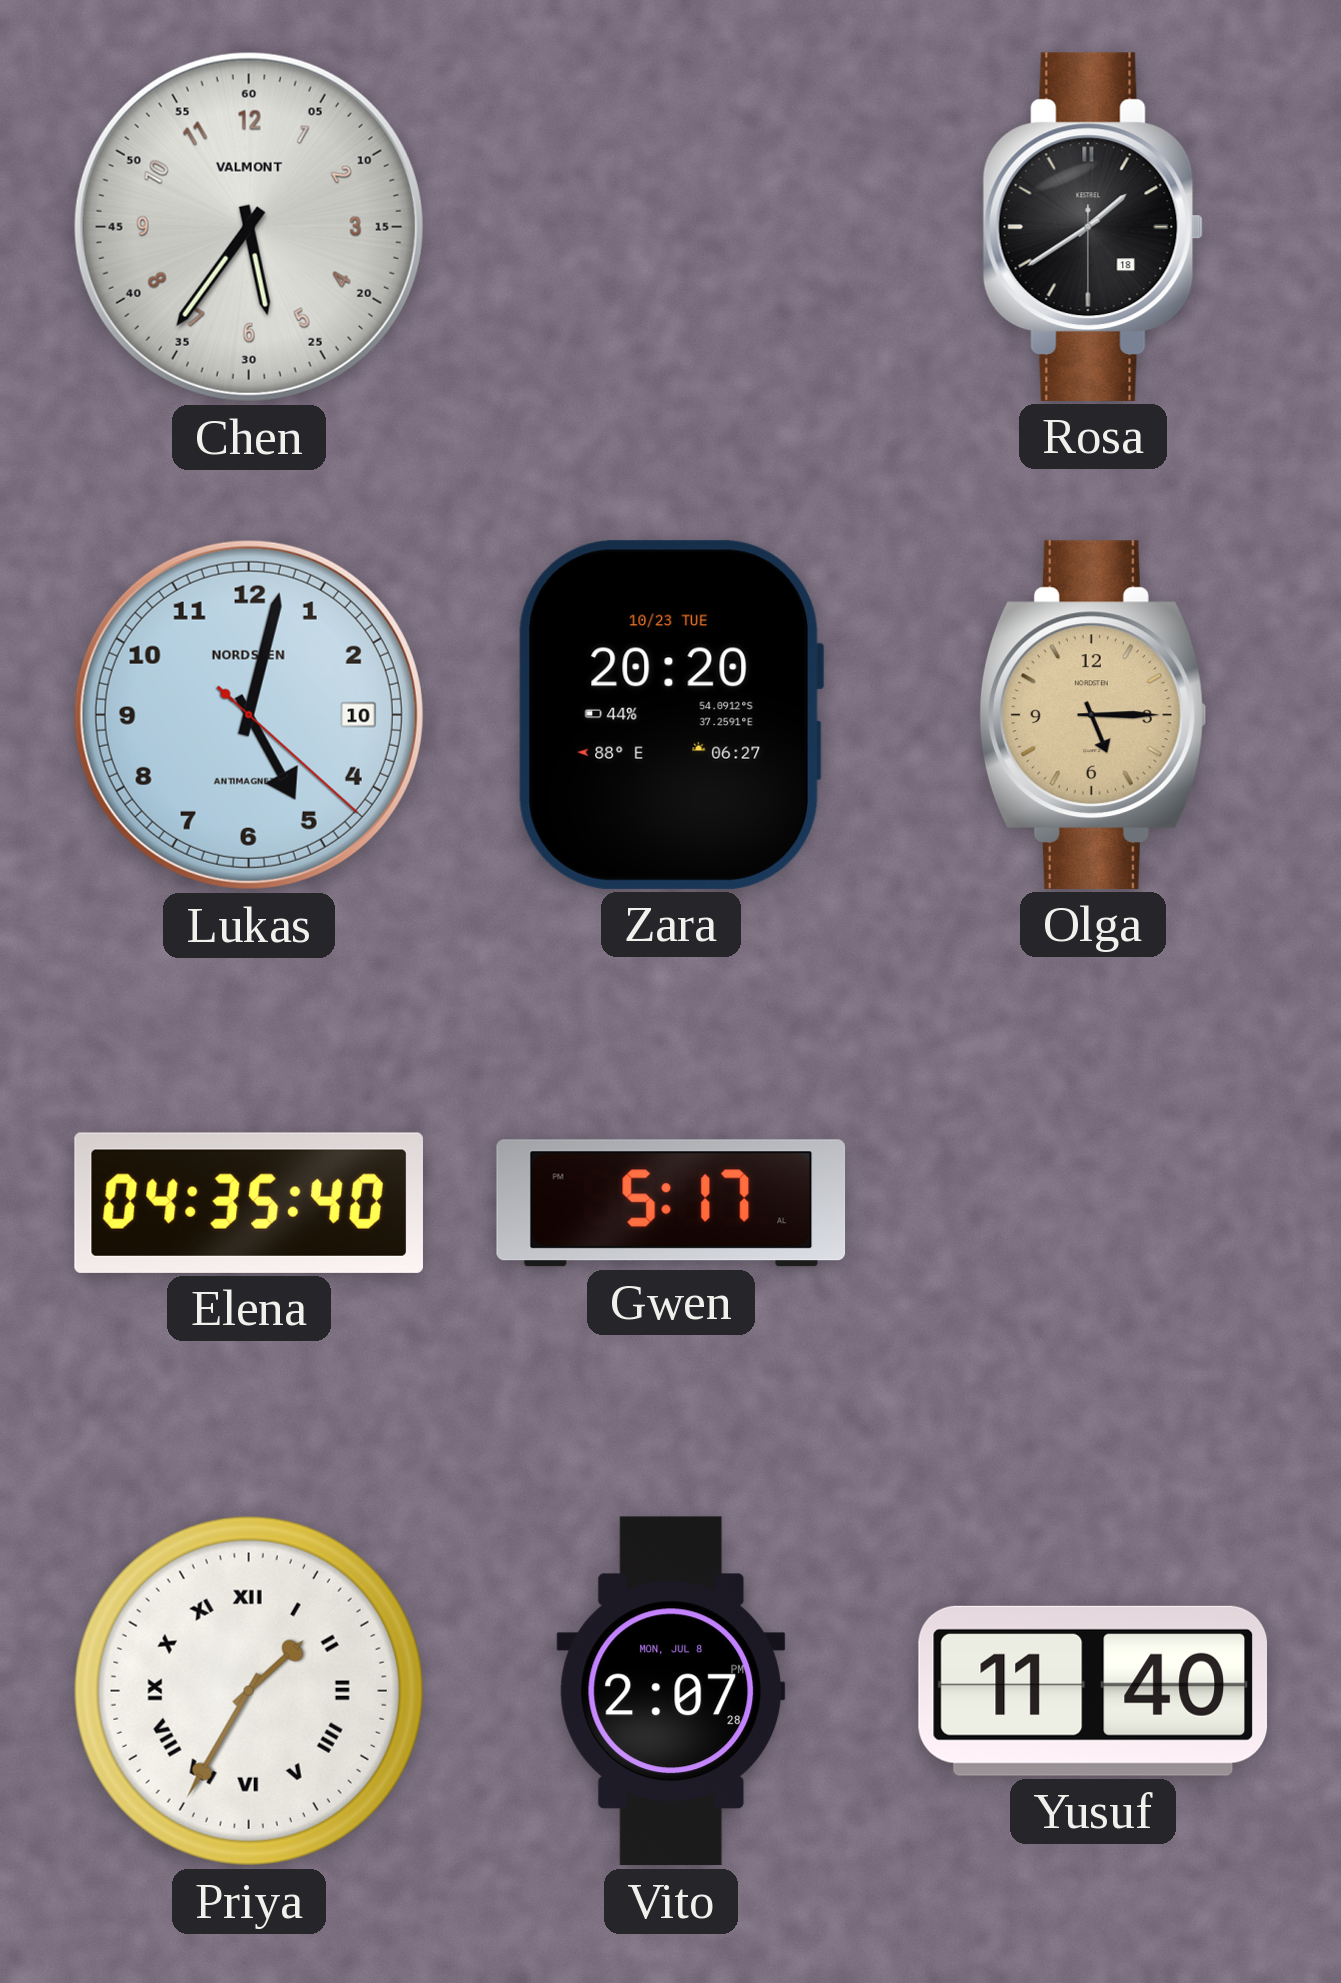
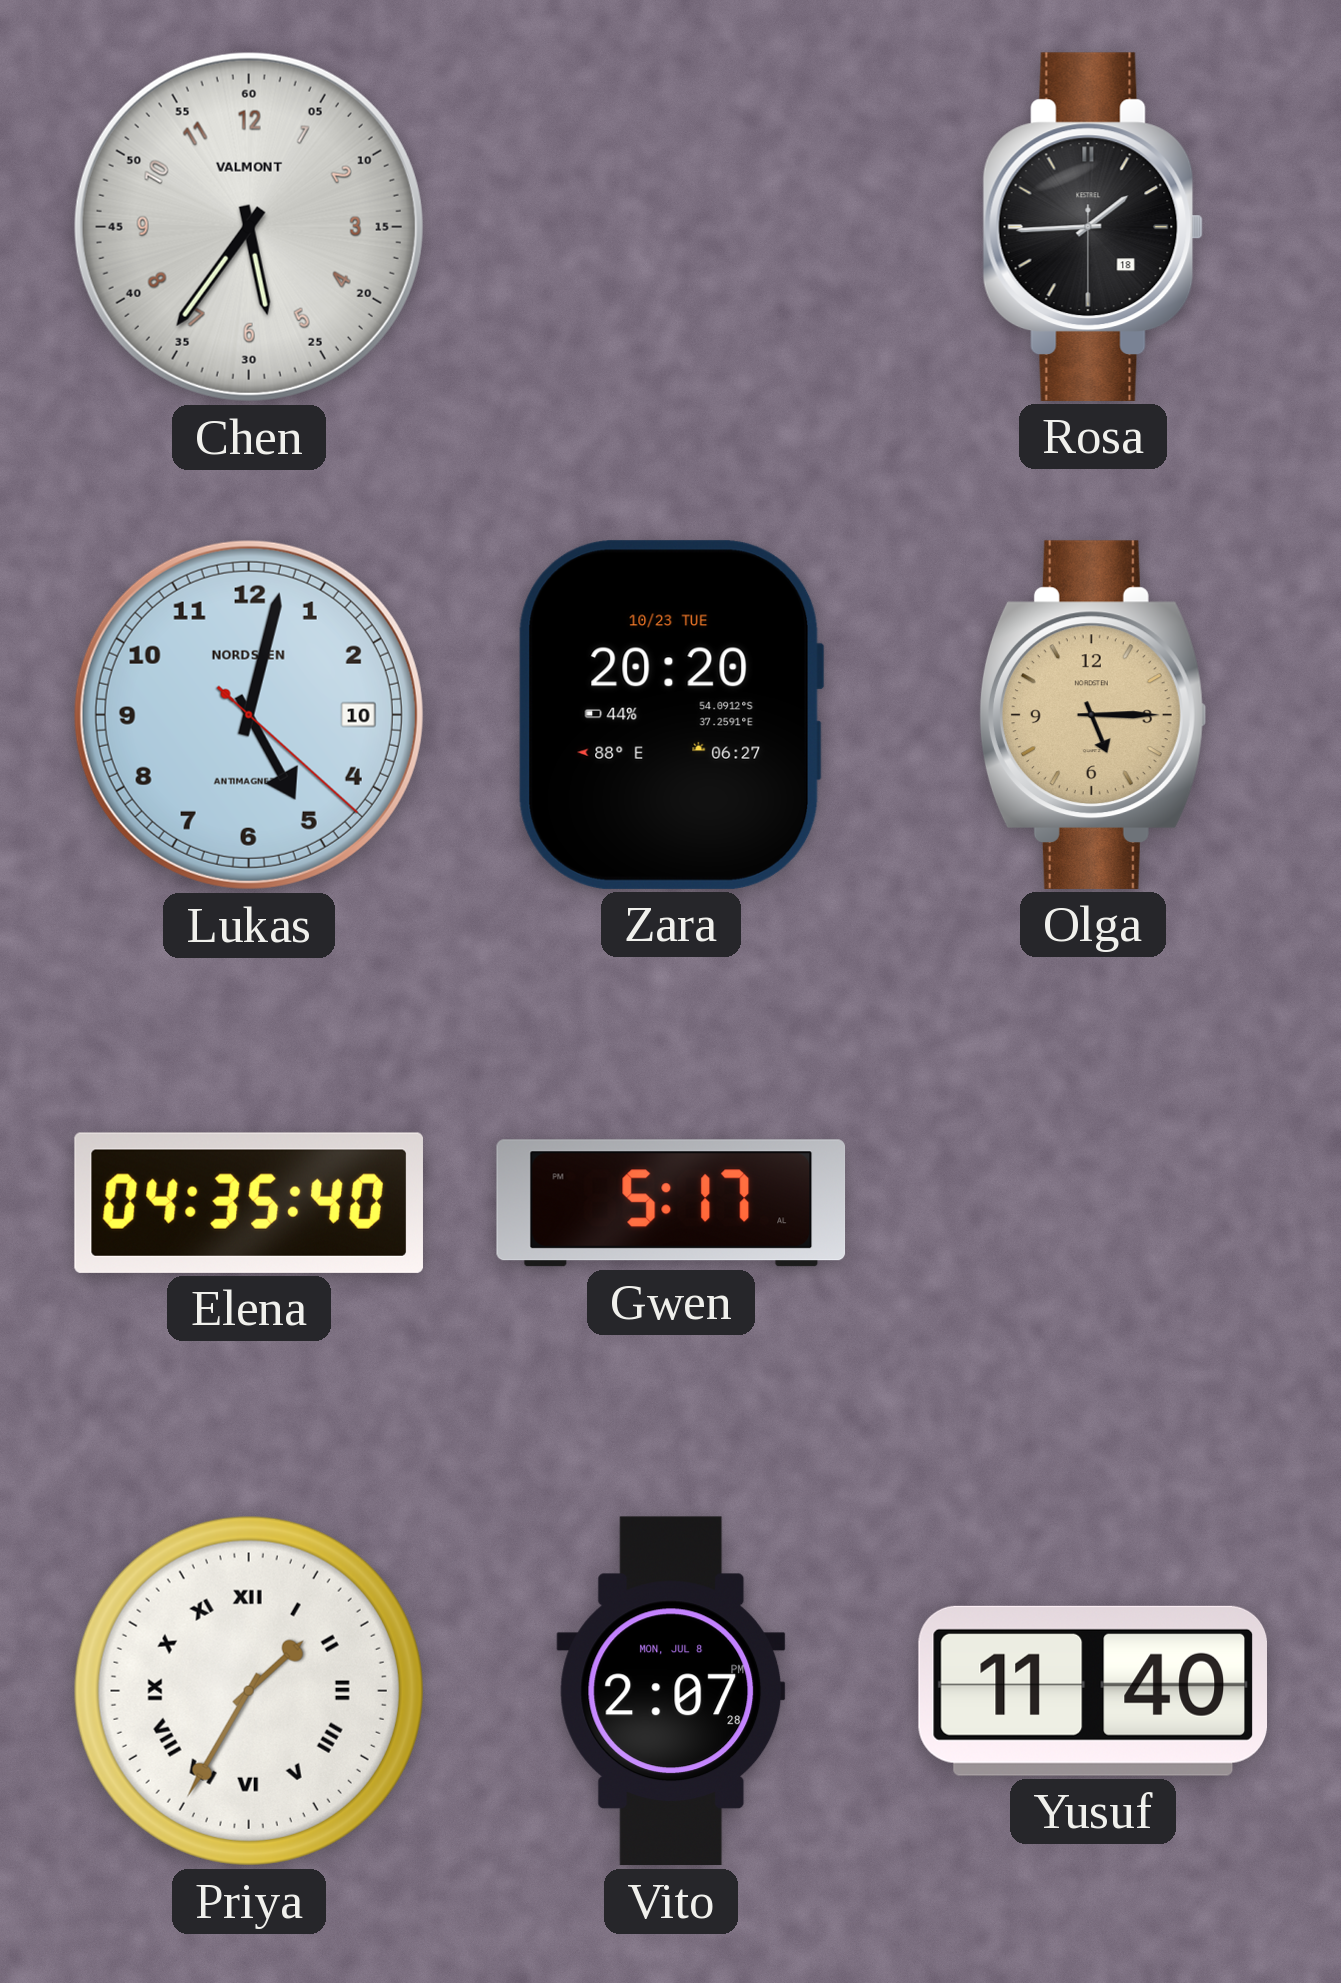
Rosa: 1:39 -> 1:44
